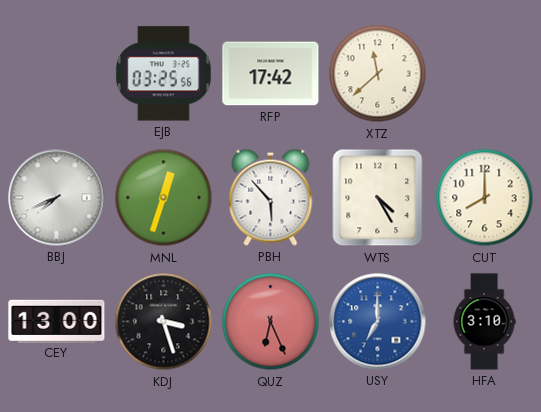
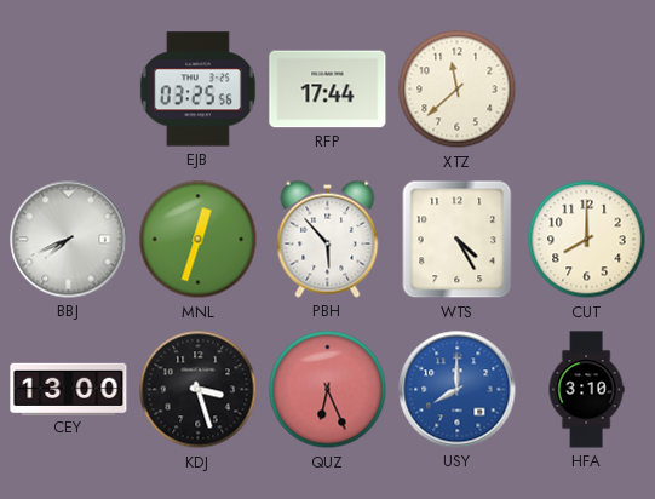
RFP: 17:42 -> 17:44
USY: 7:00 -> 8:00
